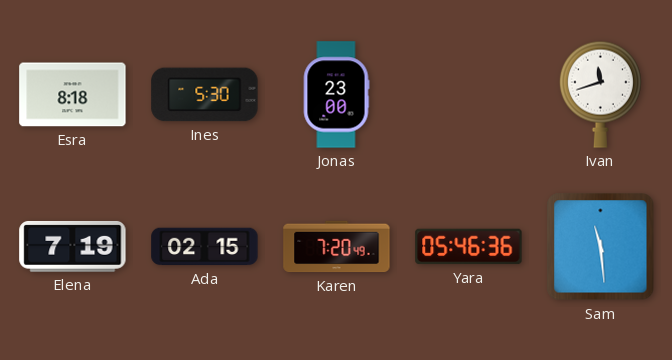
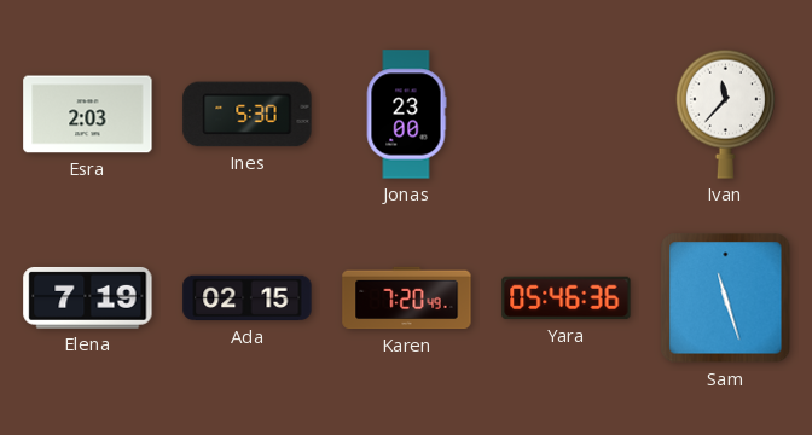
Esra: 8:18 -> 2:03
Ivan: 11:42 -> 11:37
Sam: 11:29 -> 11:27
